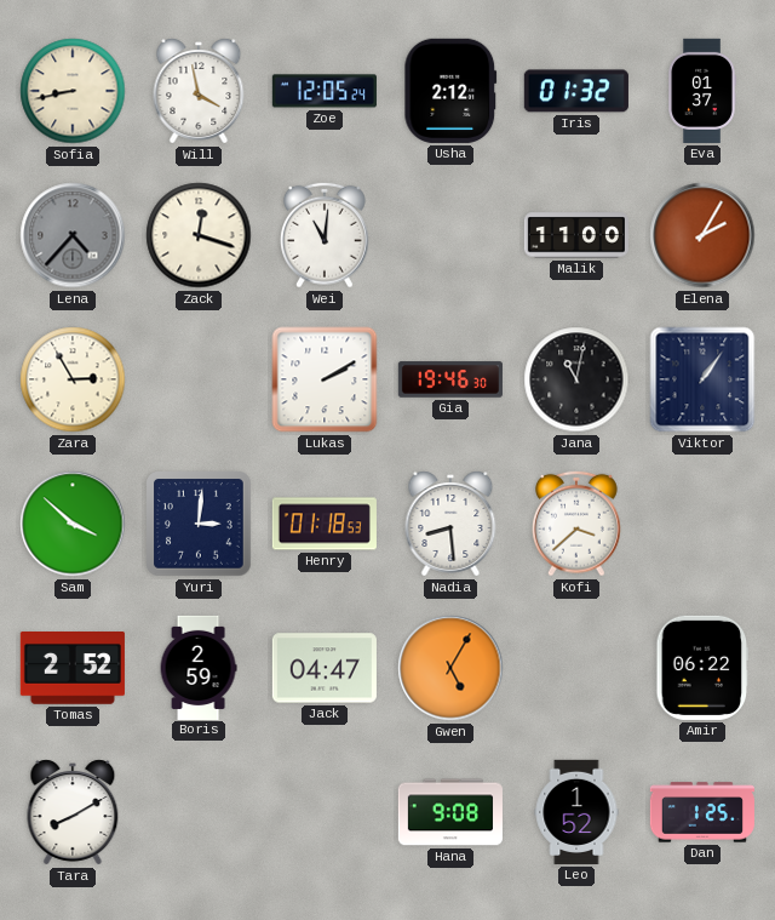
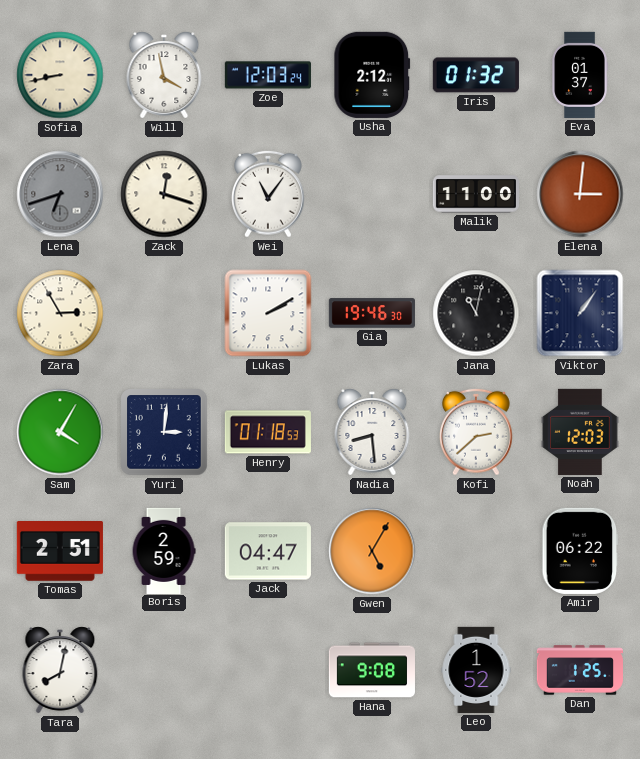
Zoe: 12:05 -> 12:03
Lena: 4:37 -> 6:42
Wei: 11:01 -> 11:06
Elena: 2:05 -> 3:01
Sam: 3:52 -> 4:05
Kofi: 3:38 -> 2:38
Noah: none -> 12:03
Tomas: 2:52 -> 2:51
Tara: 8:10 -> 8:02
